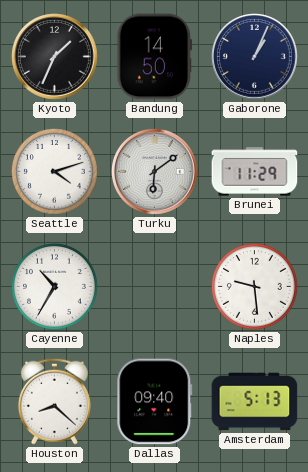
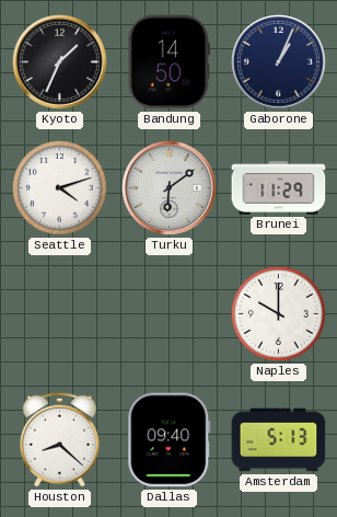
Cayenne: 10:35 -> none
Naples: 9:29 -> 10:00
